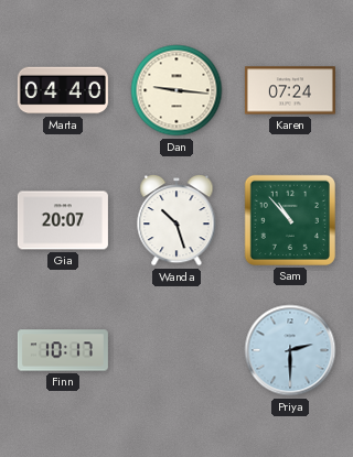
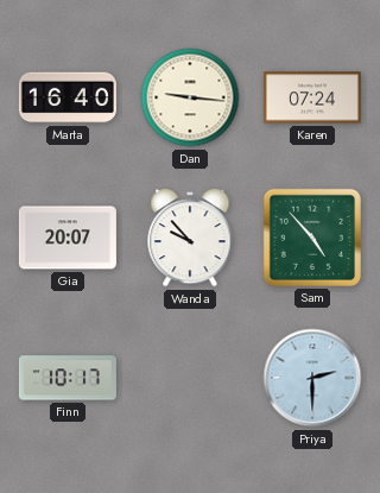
Marta: 04:40 -> 16:40
Wanda: 10:27 -> 9:53
Sam: 10:53 -> 4:53
